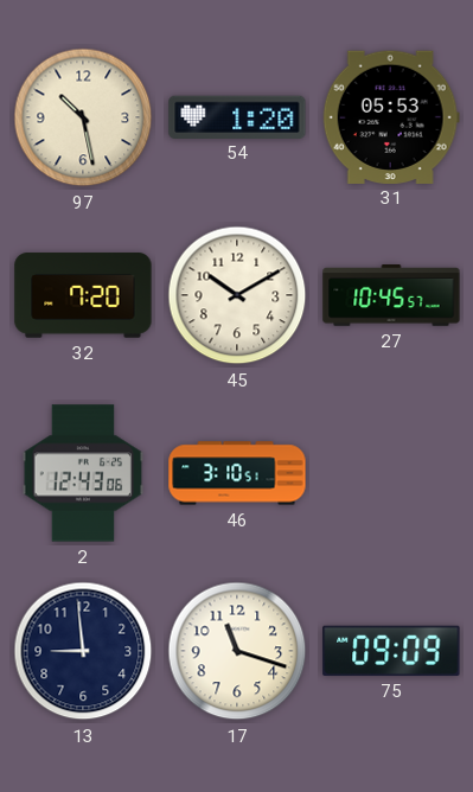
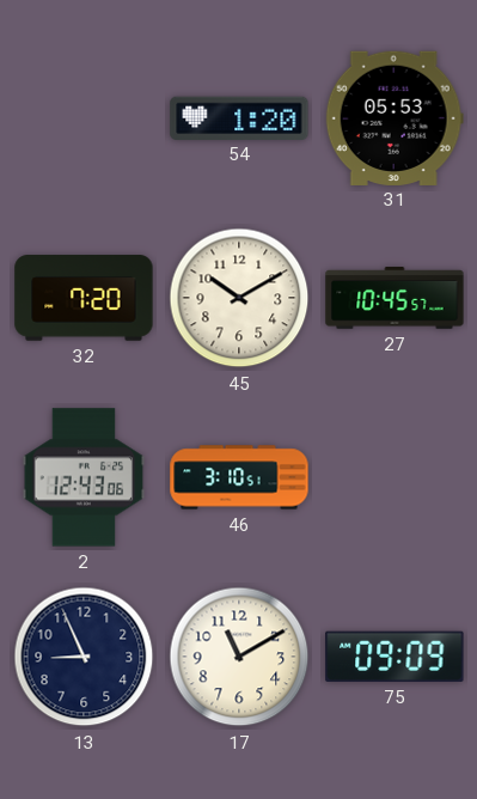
97: 10:28 -> none
13: 8:59 -> 8:56
17: 11:18 -> 11:10
